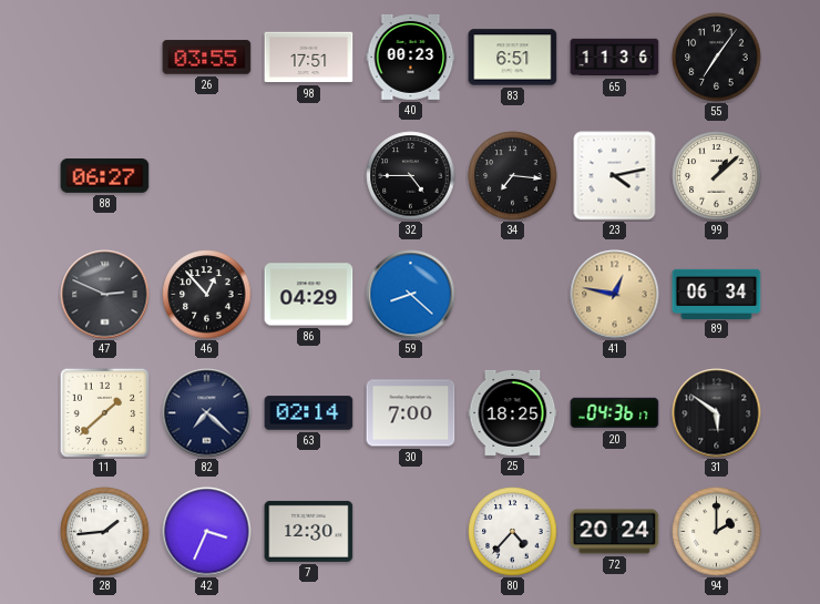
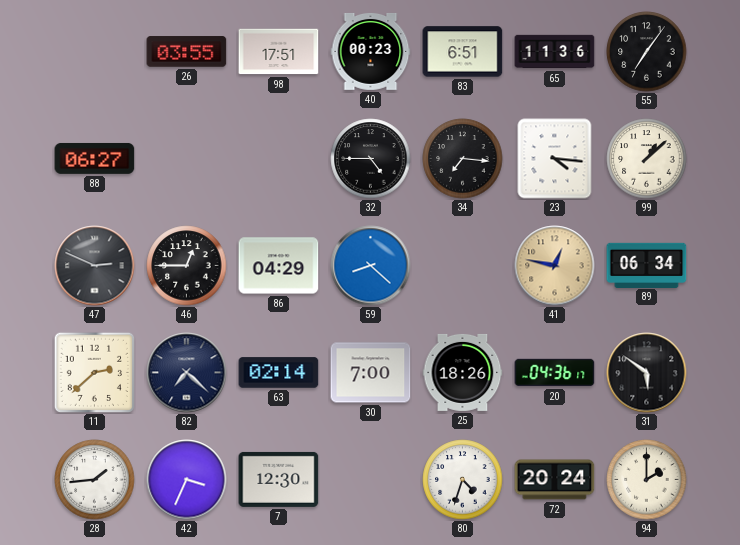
23: 4:13 -> 4:16
46: 12:53 -> 12:45
11: 1:38 -> 2:38
25: 18:25 -> 18:26
80: 4:37 -> 4:33
